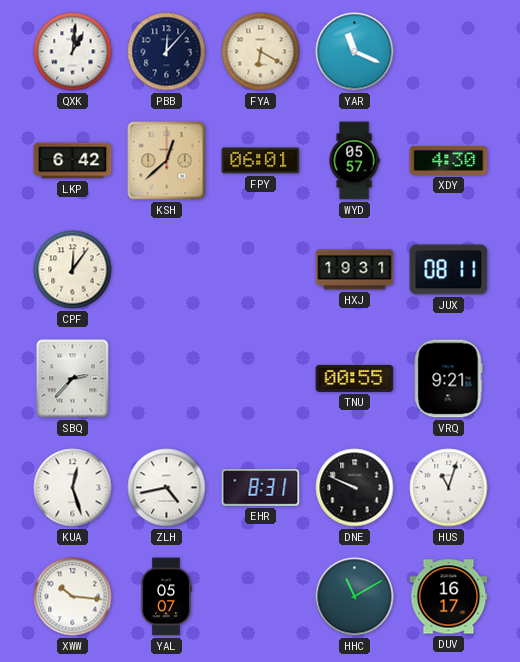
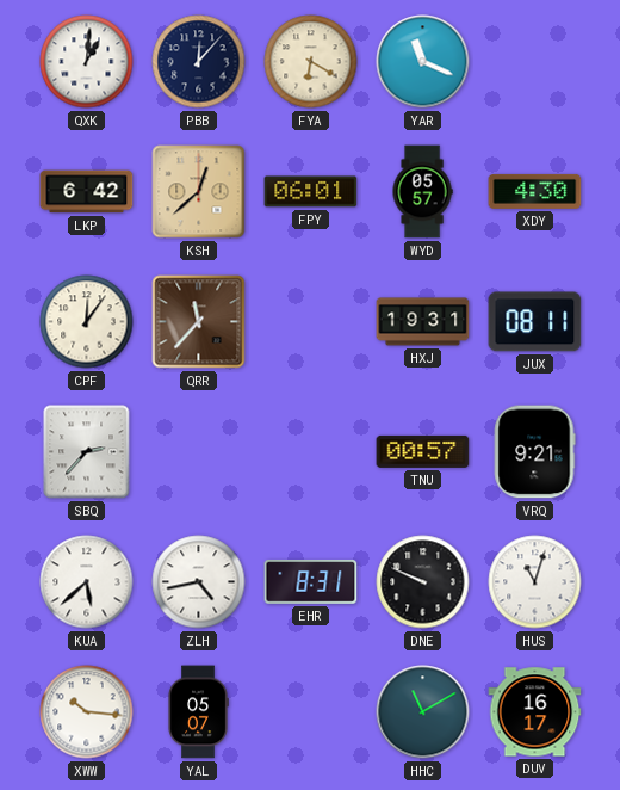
QRR: none -> 11:37
TNU: 00:55 -> 00:57
KUA: 12:27 -> 5:38
